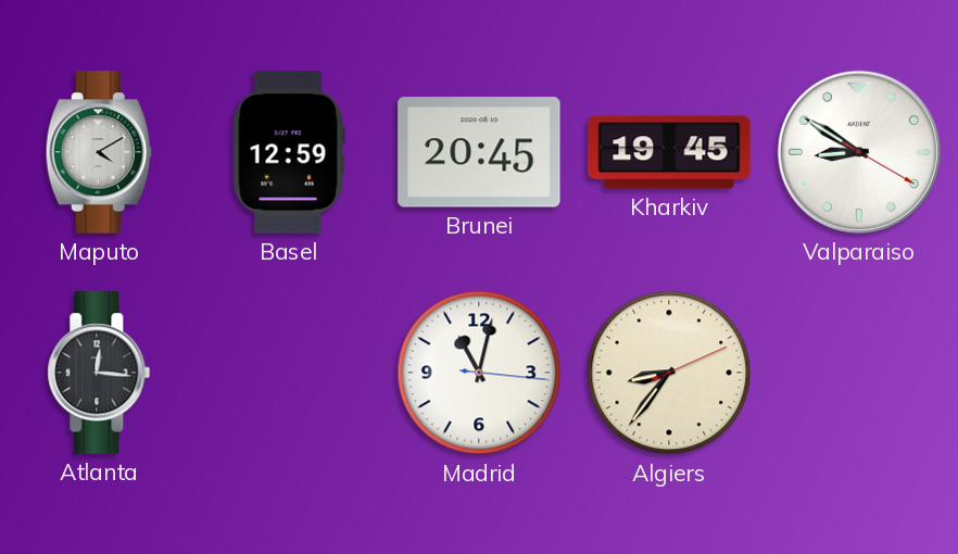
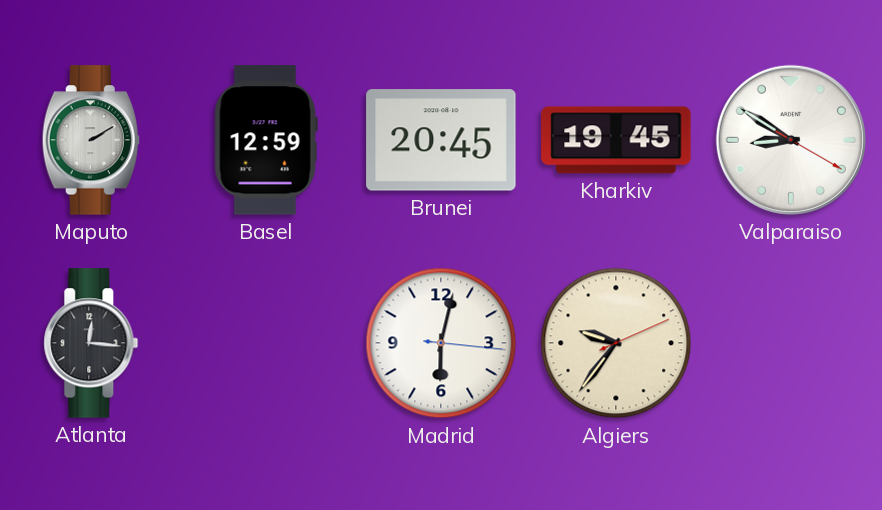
Maputo: 4:10 -> 2:10
Madrid: 11:02 -> 6:02
Algiers: 8:36 -> 9:36
